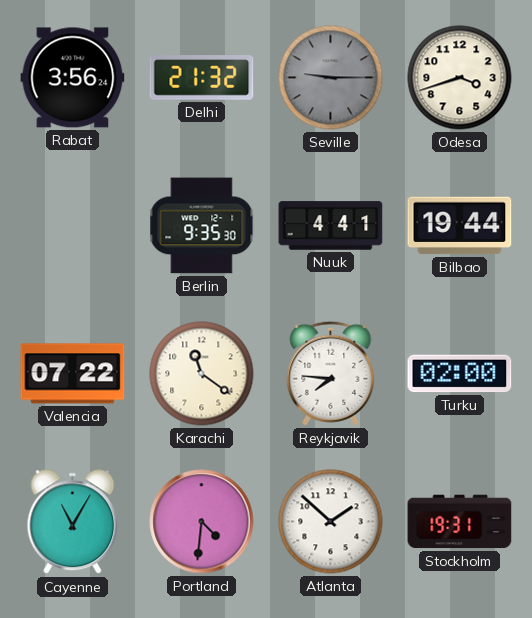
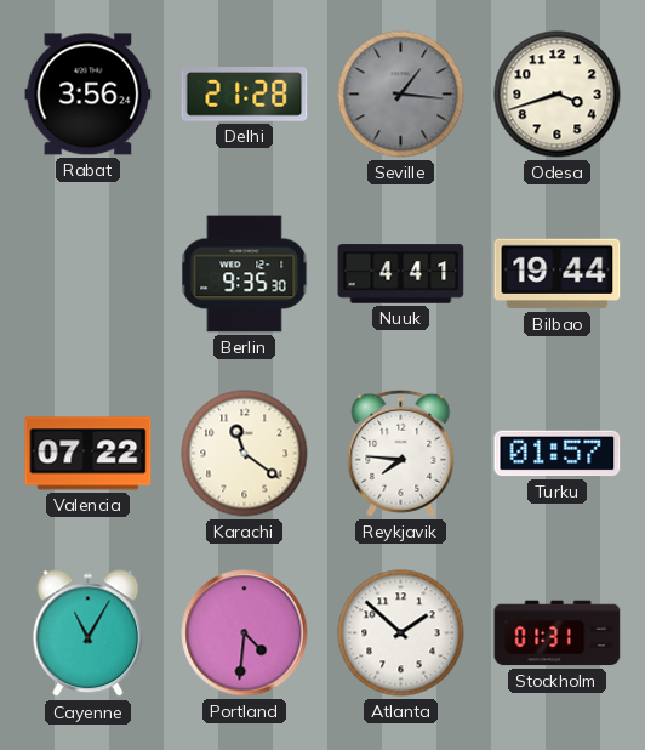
Delhi: 21:32 -> 21:28
Seville: 9:15 -> 1:16
Turku: 02:00 -> 01:57
Stockholm: 19:31 -> 01:31
